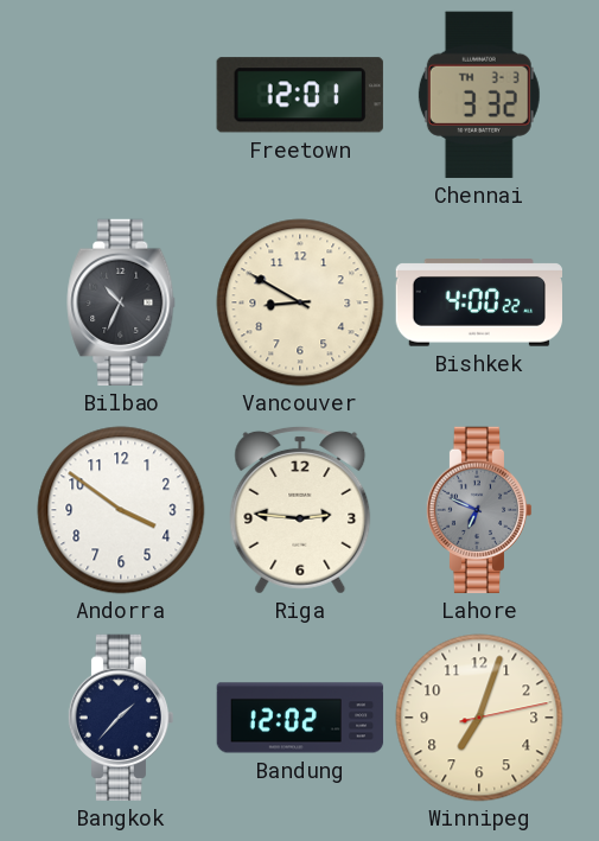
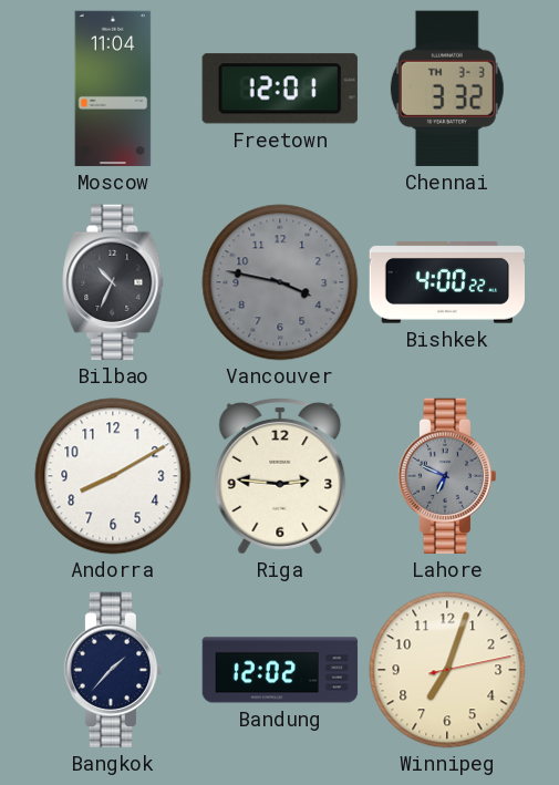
Moscow: none -> 11:04
Vancouver: 8:50 -> 3:47
Vancouver dial: cream -> grey
Andorra: 3:51 -> 8:10
